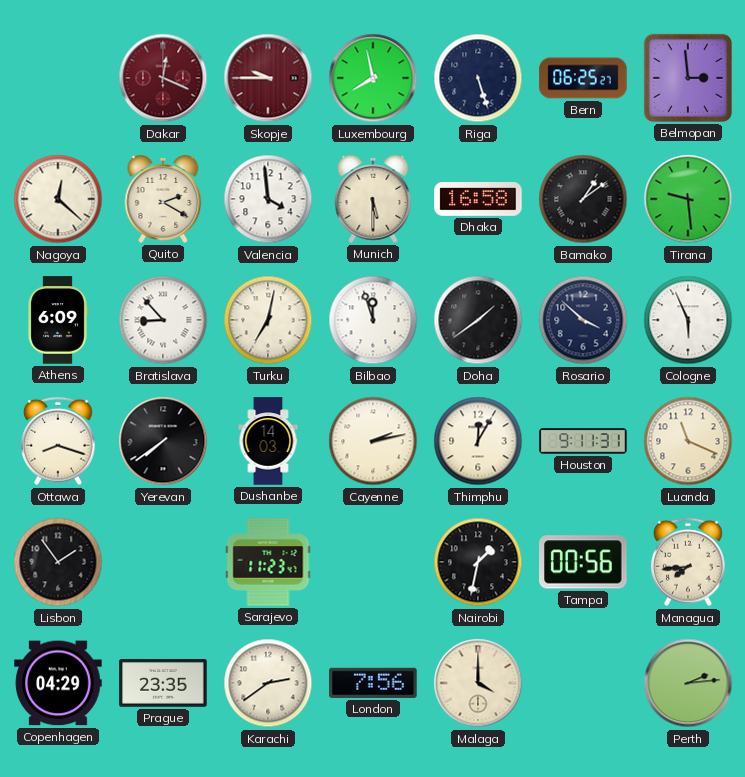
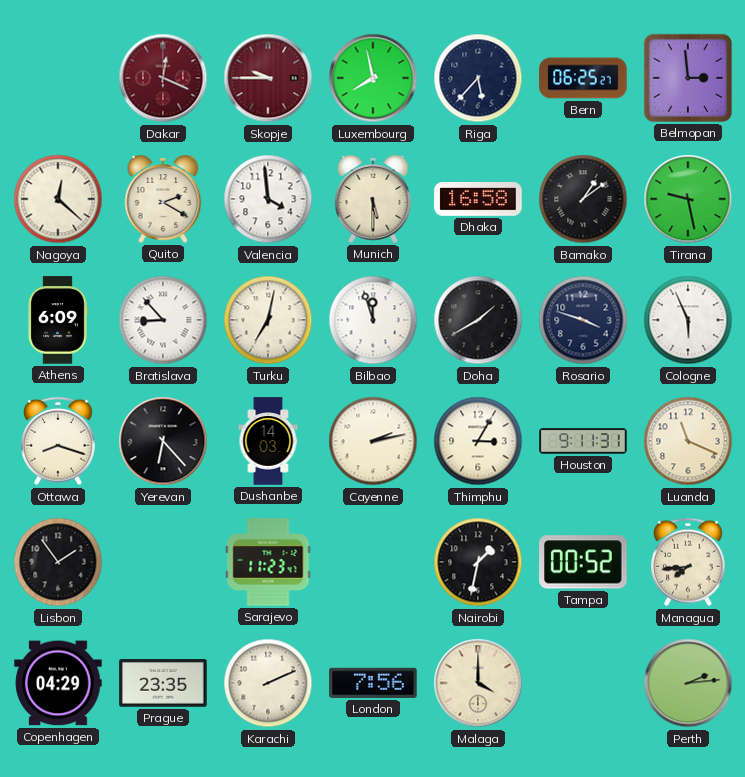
Riga: 5:27 -> 5:37
Tirana: 9:29 -> 9:28
Doha: 1:39 -> 1:40
Rosario: 3:52 -> 3:48
Yerevan: 7:39 -> 6:23
Thimphu: 12:05 -> 3:05
Tampa: 00:56 -> 00:52
Karachi: 2:39 -> 2:11
